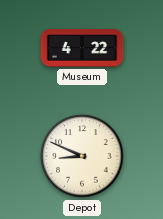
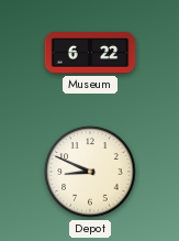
Museum: 4:22 -> 6:22
